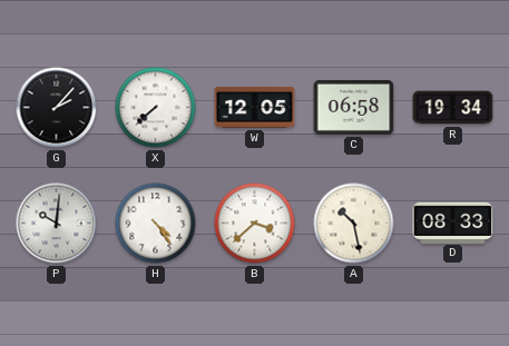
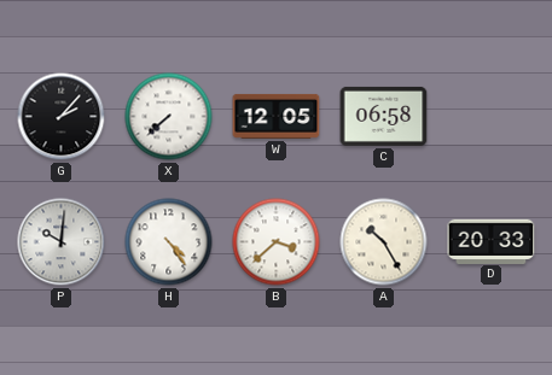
R: 19:34 -> none
A: 10:28 -> 10:25
D: 08:33 -> 20:33
